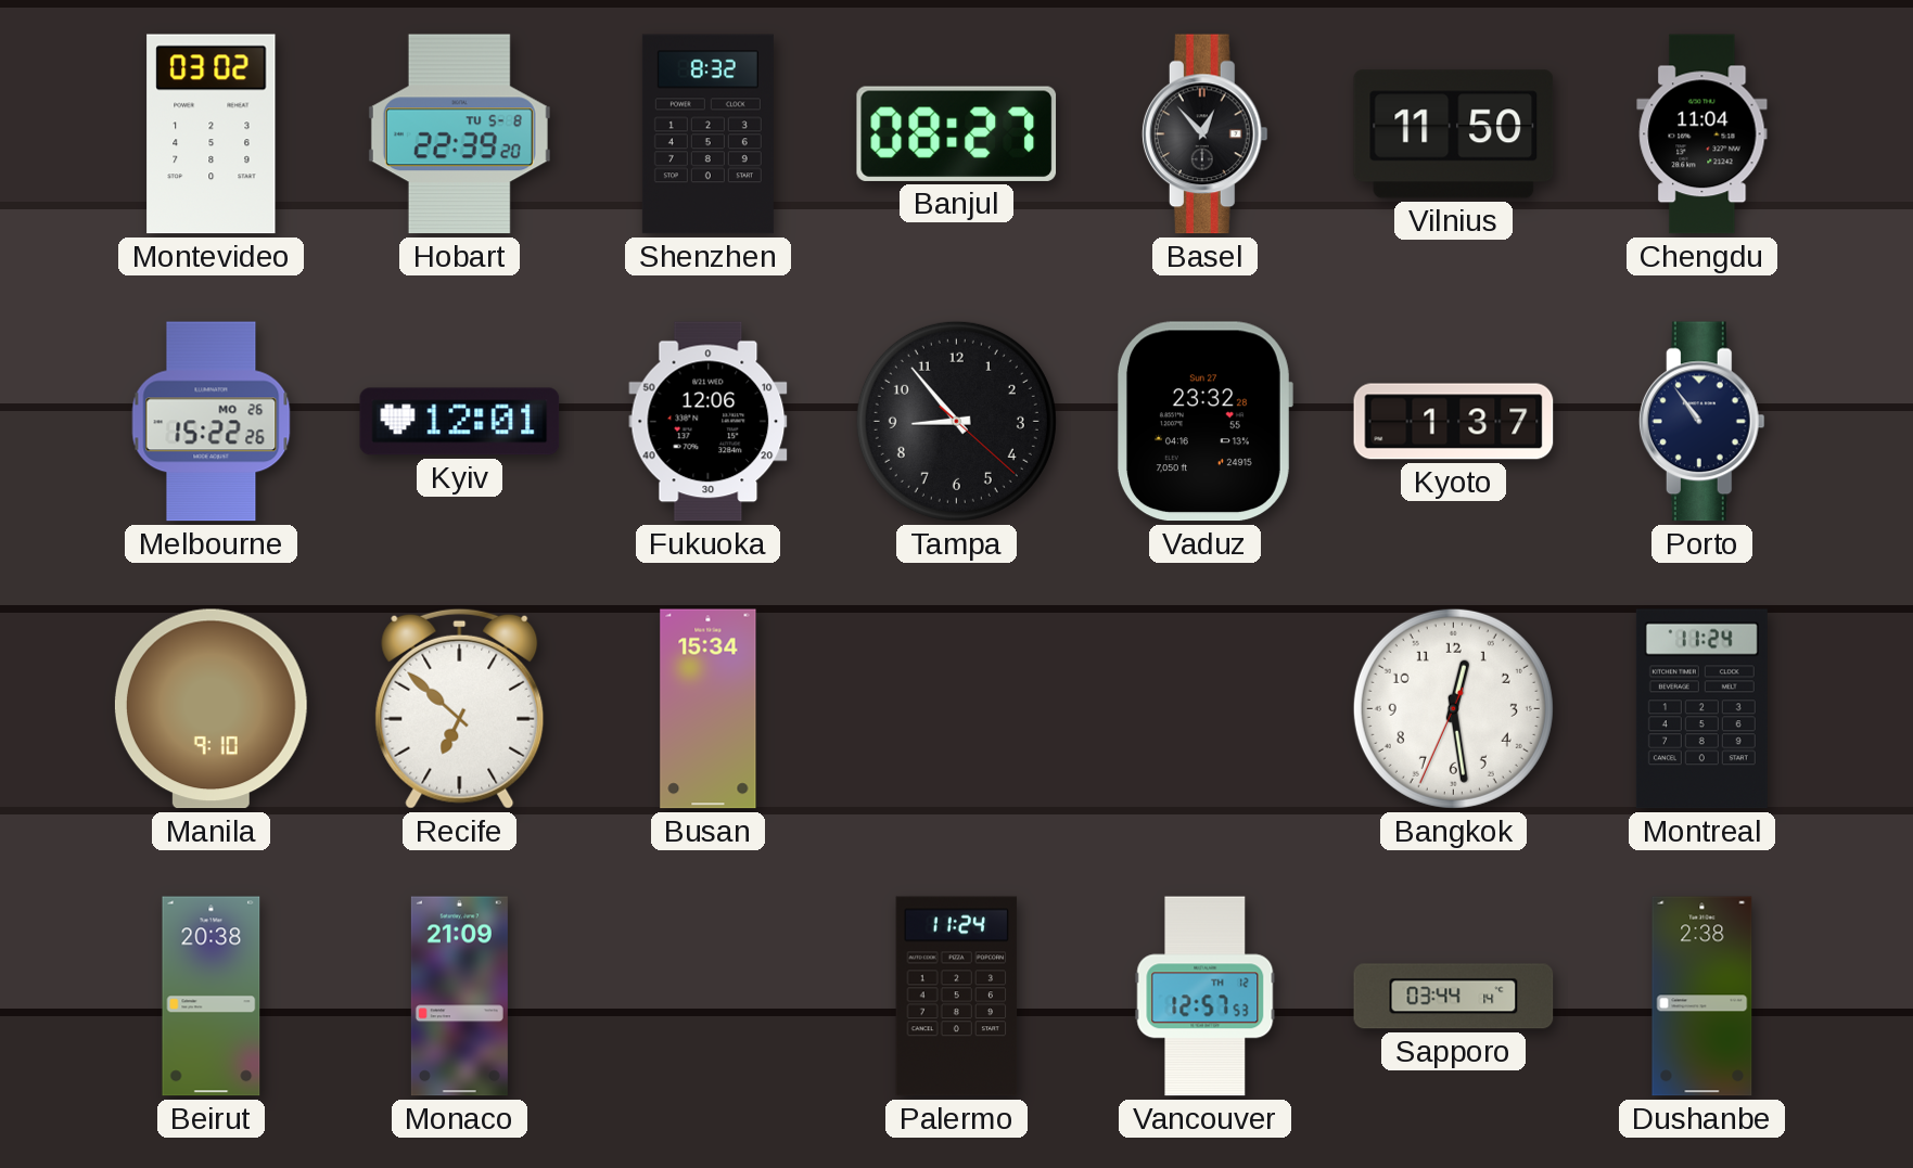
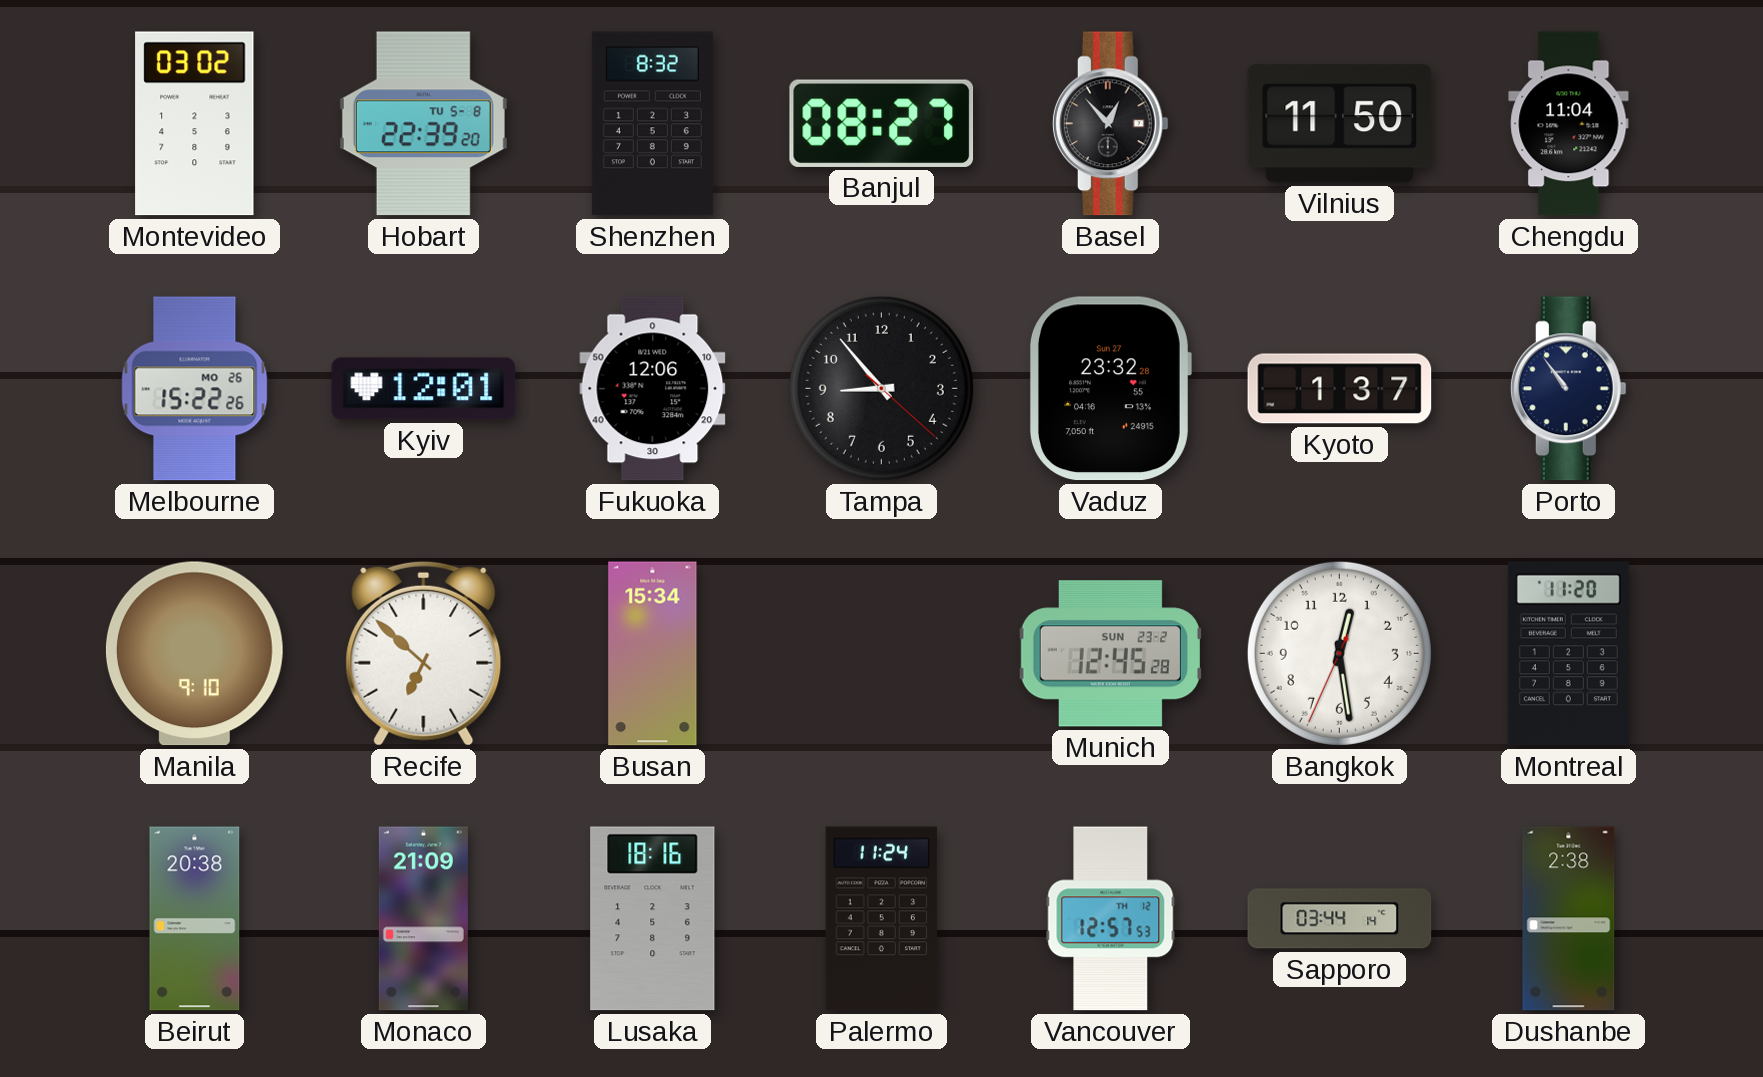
Munich: none -> 12:45
Montreal: 11:24 -> 11:20
Lusaka: none -> 18:16
